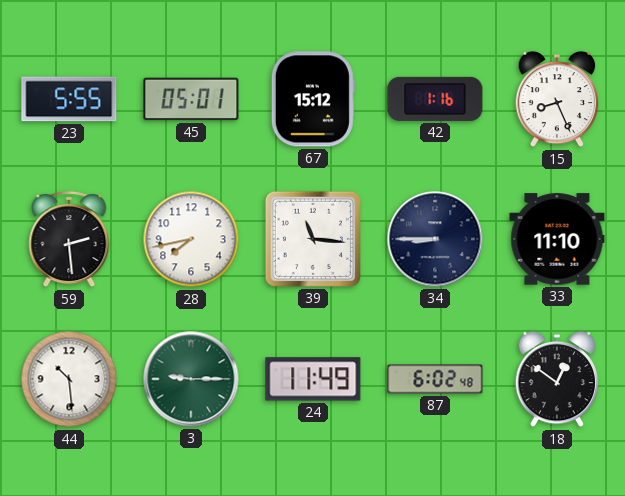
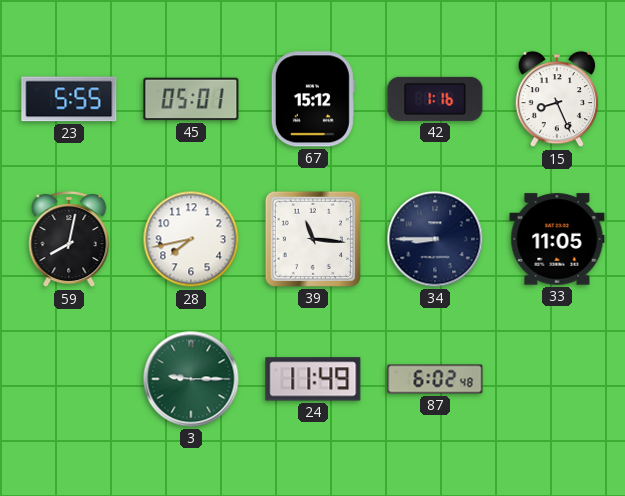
59: 2:29 -> 8:02
33: 11:10 -> 11:05
44: 10:29 -> none
18: 12:51 -> none
